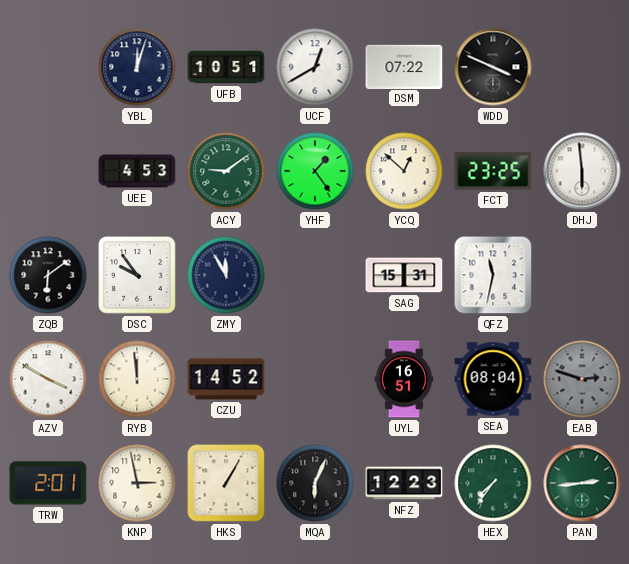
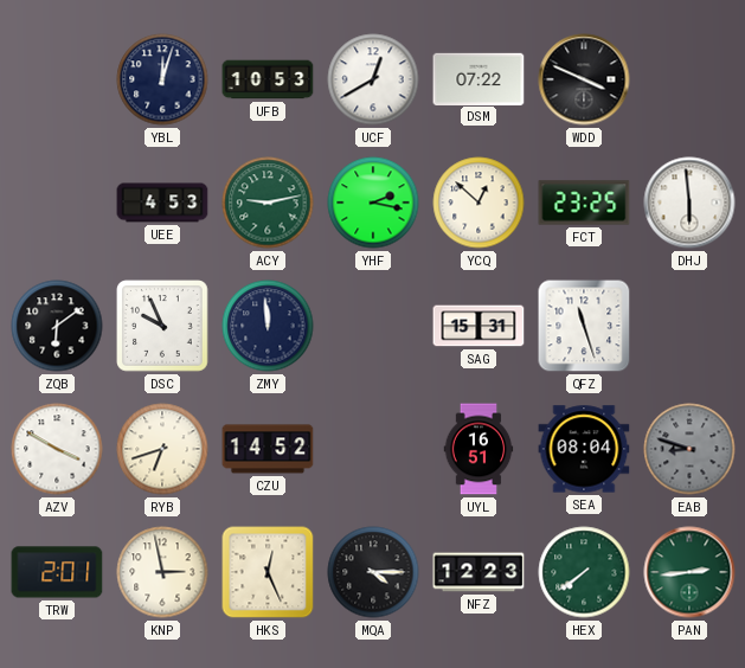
UFB: 10:51 -> 10:53
ACY: 9:09 -> 9:13
YHF: 1:24 -> 2:17
DSC: 9:54 -> 9:56
ZMY: 11:55 -> 11:59
QFZ: 11:32 -> 11:27
RYB: 11:59 -> 6:42
EAB: 2:48 -> 8:48
HKS: 1:05 -> 12:26
MQA: 6:04 -> 4:15
HEX: 7:36 -> 7:39
